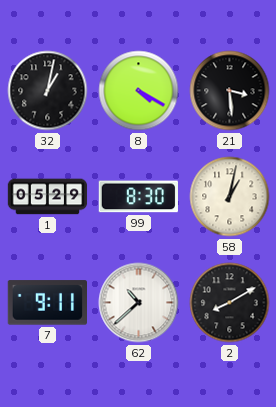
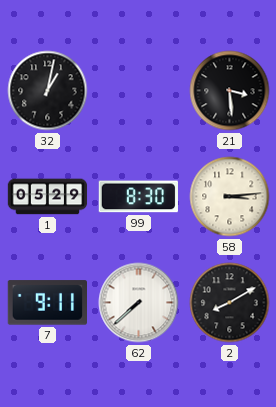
8: 4:20 -> none
58: 1:02 -> 3:14
62: 10:38 -> 7:38
